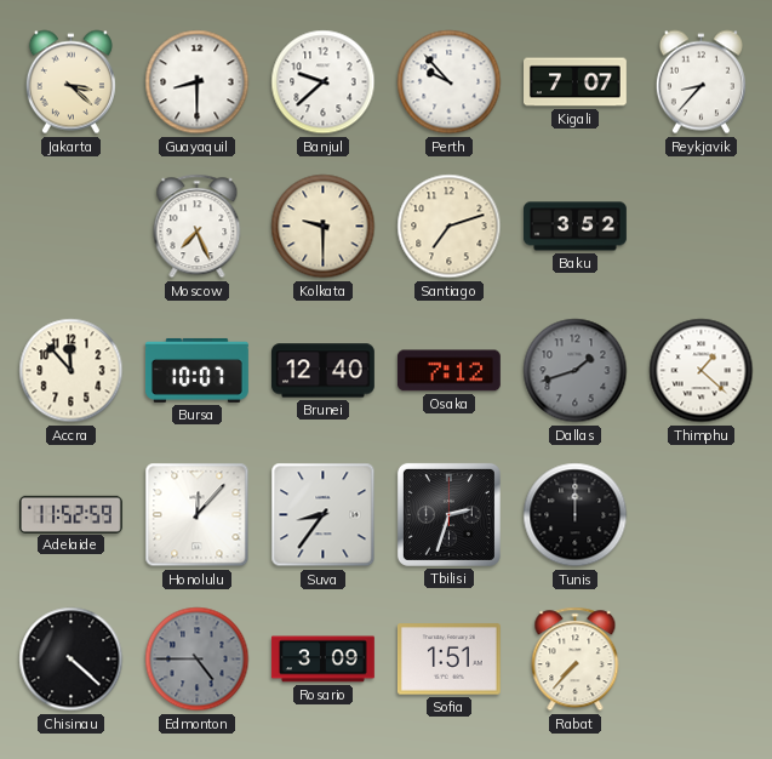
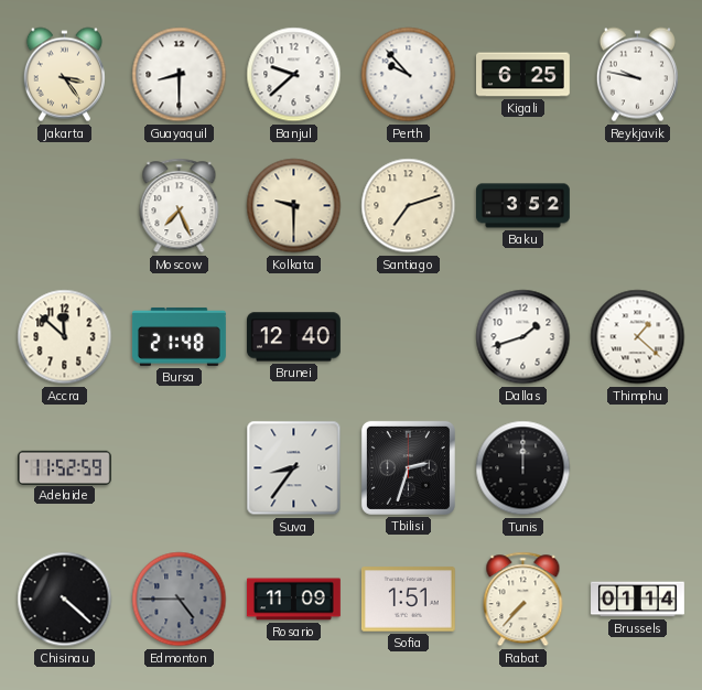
Jakarta: 3:22 -> 3:24
Kigali: 7:07 -> 6:25
Reykjavik: 8:37 -> 9:47
Accra: 11:53 -> 11:52
Bursa: 10:07 -> 21:48
Osaka: 7:12 -> none
Dallas dial: grey -> white
Honolulu: 12:07 -> none
Rosario: 3:09 -> 11:09
Brussels: none -> 01:14
